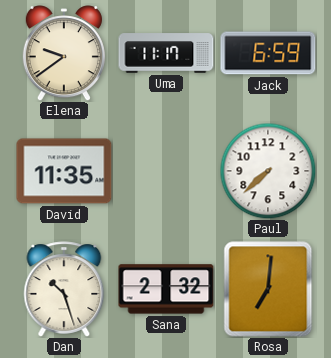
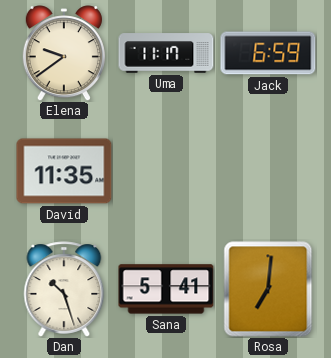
Paul: 7:38 -> none
Sana: 2:32 -> 5:41
